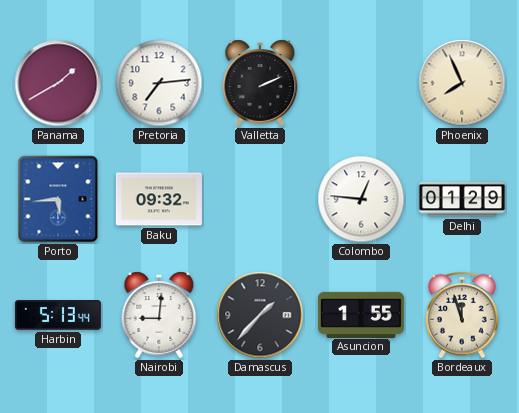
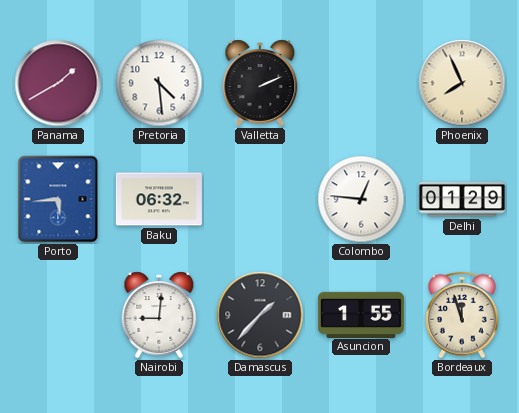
Pretoria: 7:14 -> 4:29
Baku: 09:32 -> 06:32
Harbin: 5:13 -> none
